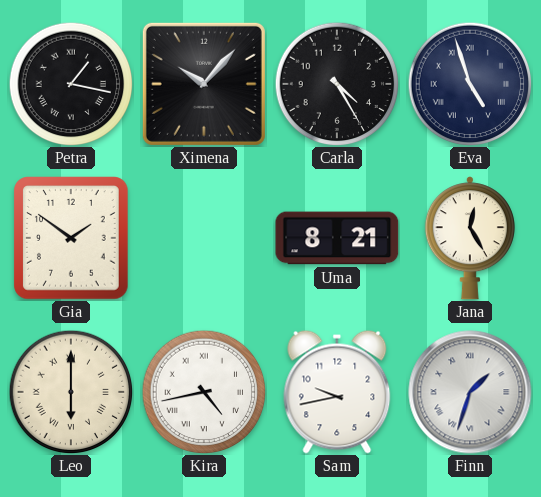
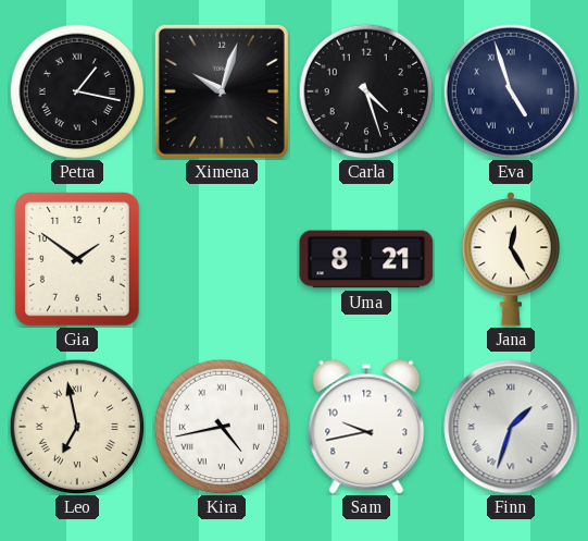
Ximena: 10:07 -> 10:03
Carla: 4:25 -> 4:27
Leo: 6:00 -> 6:58
